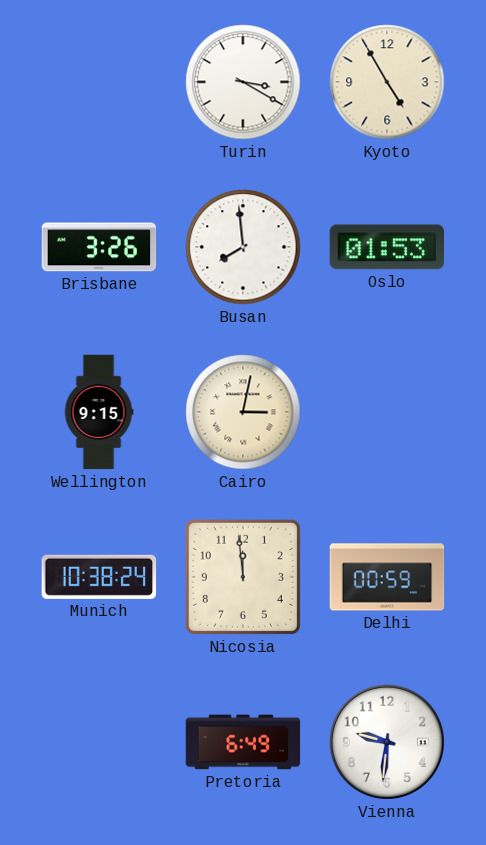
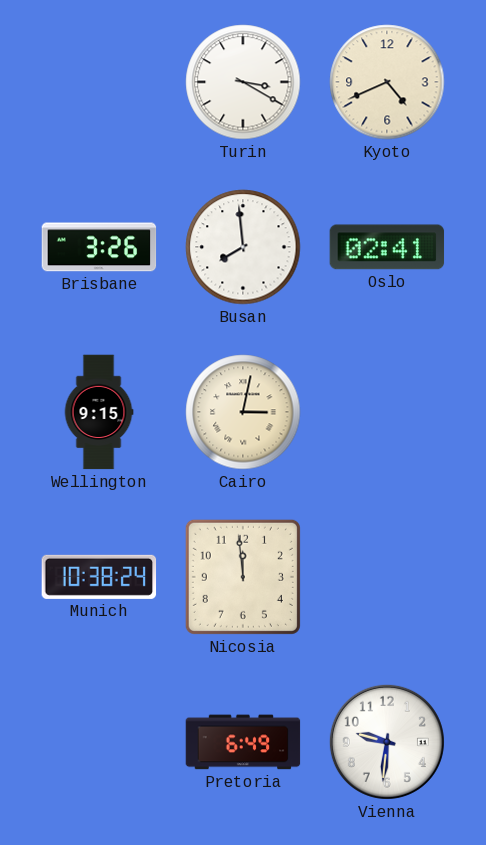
Kyoto: 4:55 -> 4:41
Oslo: 01:53 -> 02:41
Delhi: 00:59 -> none
